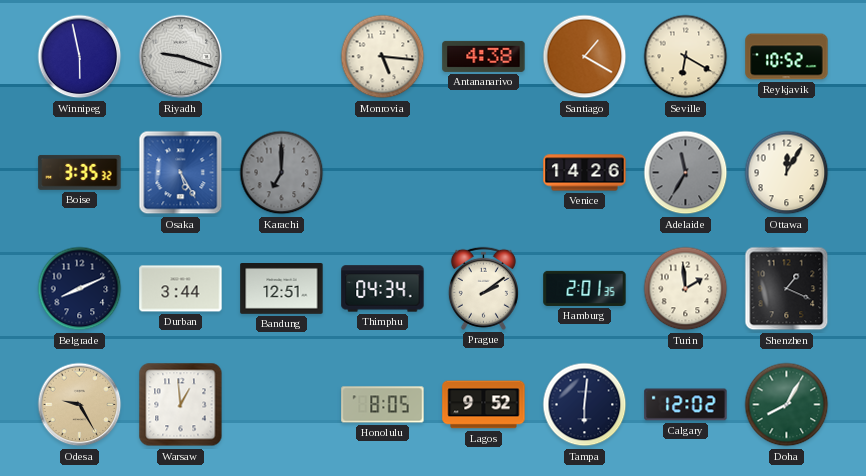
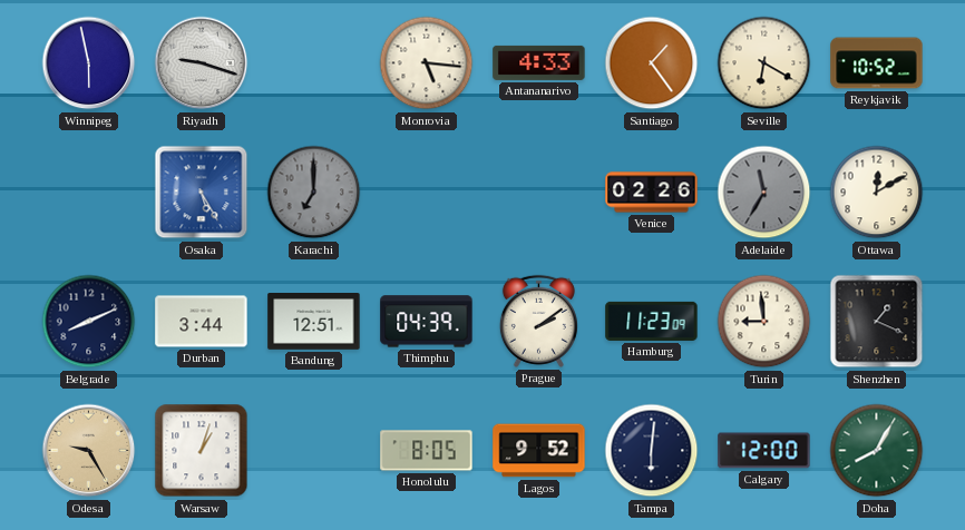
Antananarivo: 4:38 -> 4:33
Santiago: 1:20 -> 1:24
Boise: 3:35 -> none
Venice: 14:26 -> 02:26
Ottawa: 12:05 -> 12:10
Thimphu: 04:34 -> 04:39
Hamburg: 2:01 -> 11:23
Turin: 1:59 -> 8:59
Warsaw: 12:59 -> 1:03
Calgary: 12:02 -> 12:00
